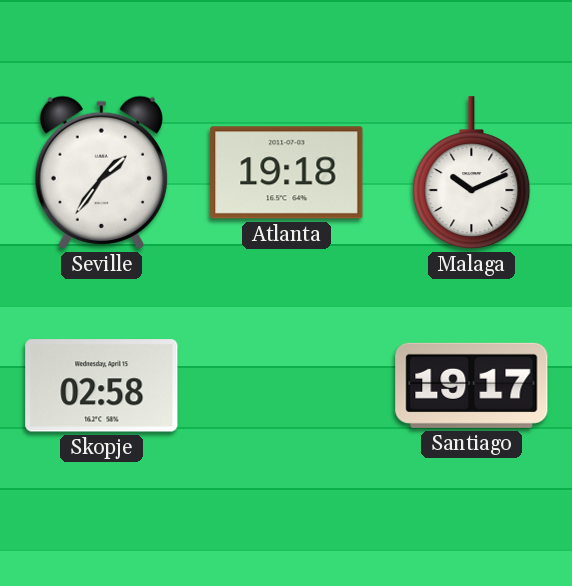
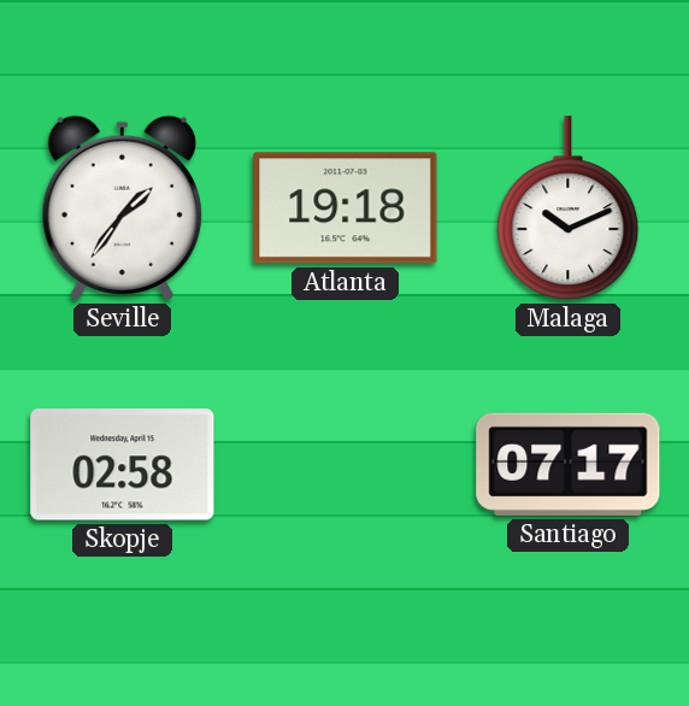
Santiago: 19:17 -> 07:17
